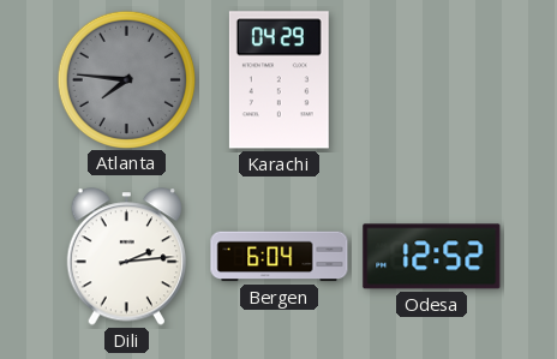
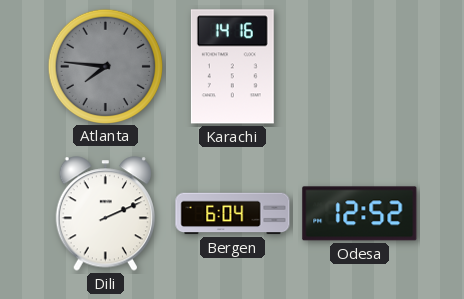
Karachi: 04:29 -> 14:16
Dili: 2:14 -> 2:11
